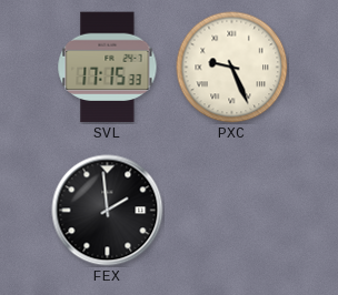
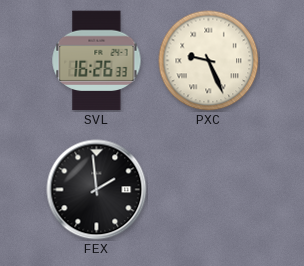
SVL: 17:15 -> 16:26
